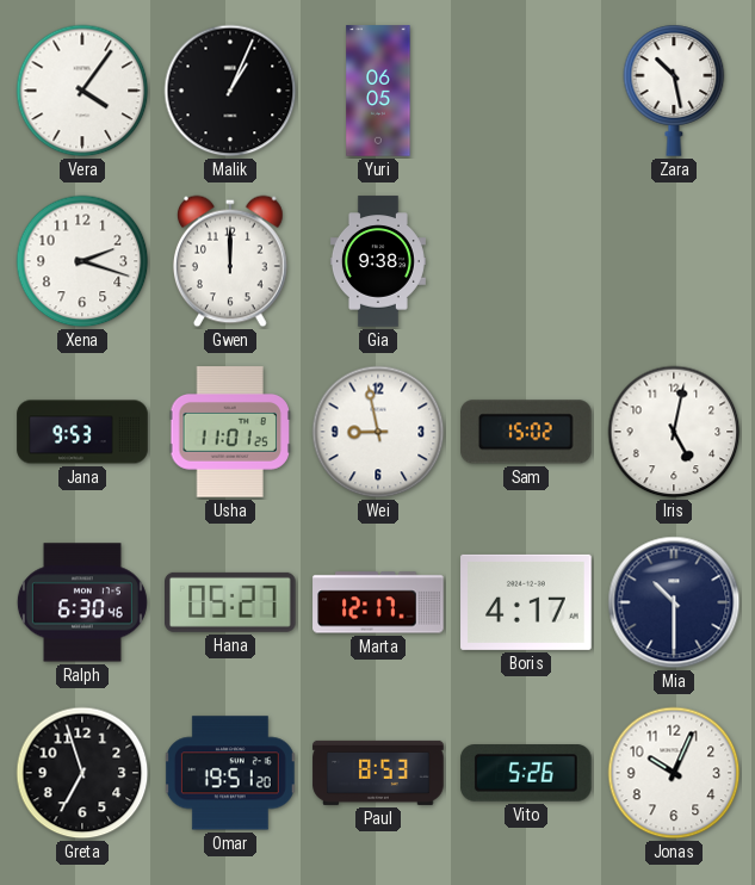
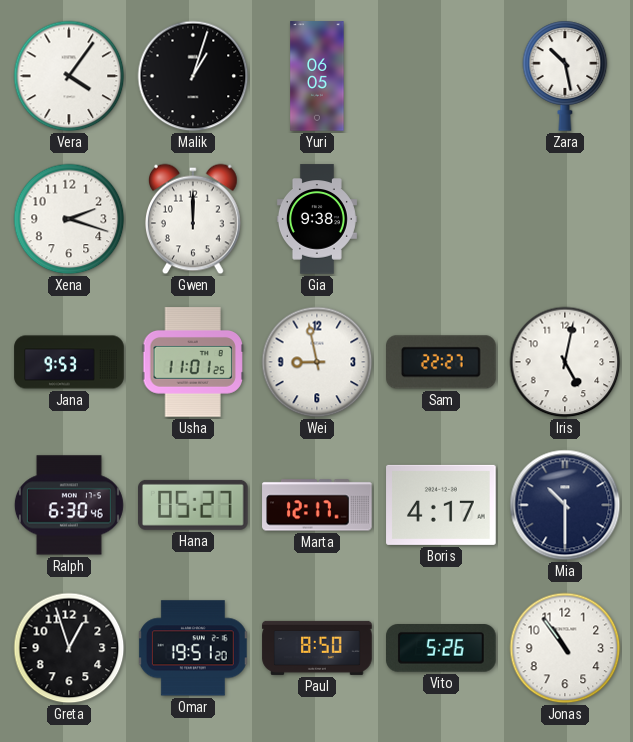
Malik: 1:04 -> 1:03
Sam: 15:02 -> 22:27
Greta: 6:57 -> 12:57
Paul: 8:53 -> 8:50
Jonas: 10:04 -> 10:54
